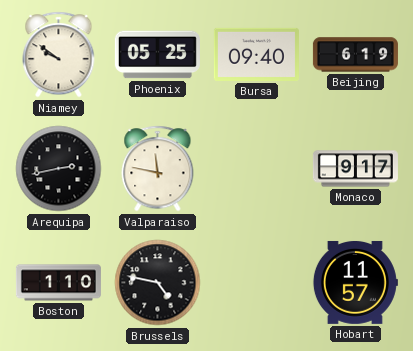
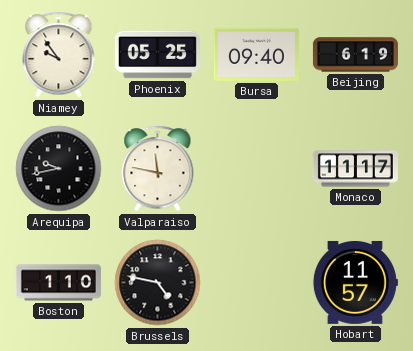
Niamey: 9:51 -> 9:54
Arequipa: 2:43 -> 9:43
Monaco: 9:17 -> 11:17
